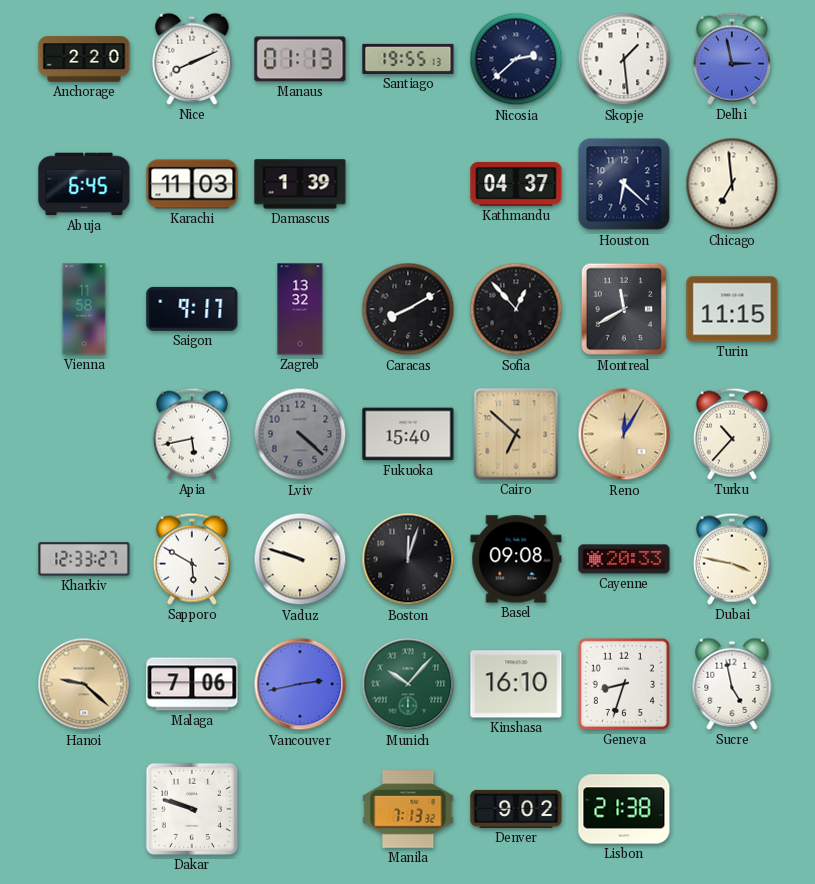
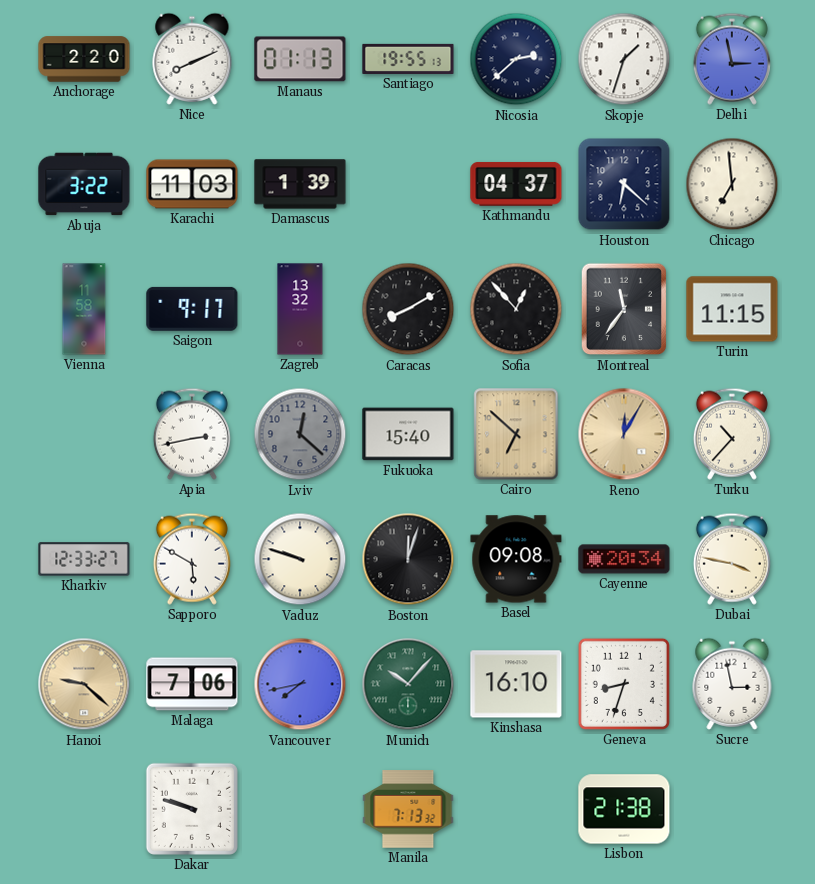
Skopje: 1:29 -> 1:33
Abuja: 6:45 -> 3:22
Montreal: 11:40 -> 11:36
Apia: 5:43 -> 2:43
Lviv: 4:22 -> 12:22
Cayenne: 20:33 -> 20:34
Vancouver: 2:43 -> 7:43
Sucre: 4:58 -> 2:58
Denver: 9:02 -> none
